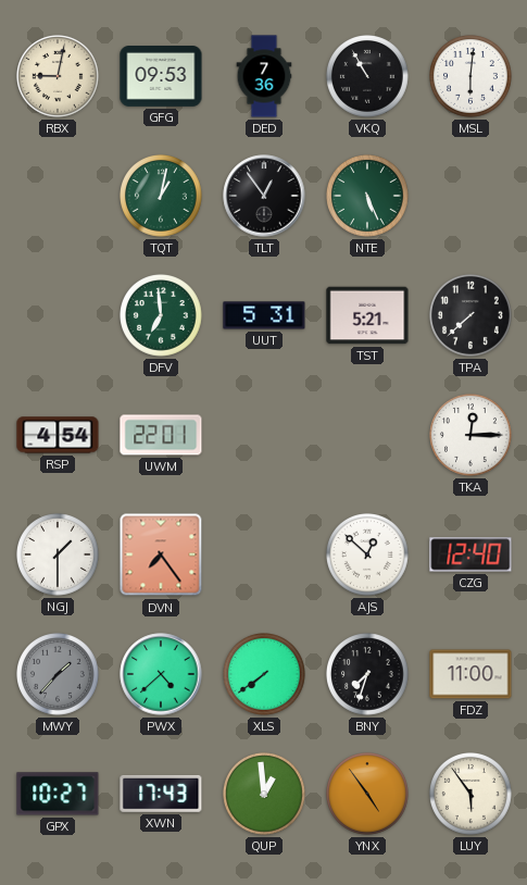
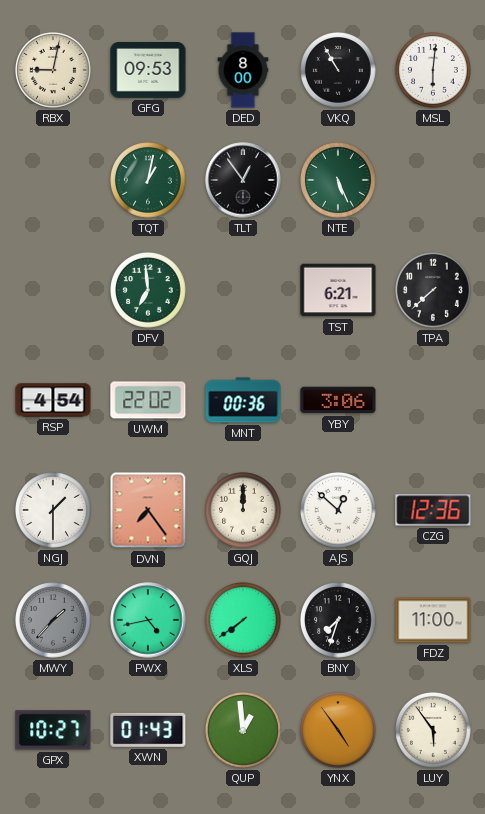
DED: 7:36 -> 8:00
UUT: 5:31 -> none
TST: 5:21 -> 6:21
UWM: 22:01 -> 22:02
MNT: none -> 00:36
YBY: none -> 3:06
TKA: 12:15 -> none
GQJ: none -> 12:00
CZG: 12:40 -> 12:36
PWX: 4:38 -> 4:43
XWN: 17:43 -> 01:43
